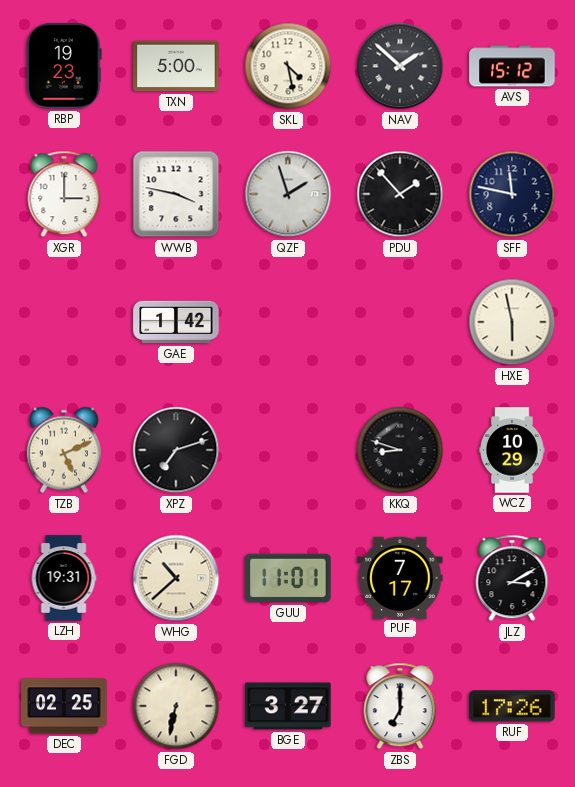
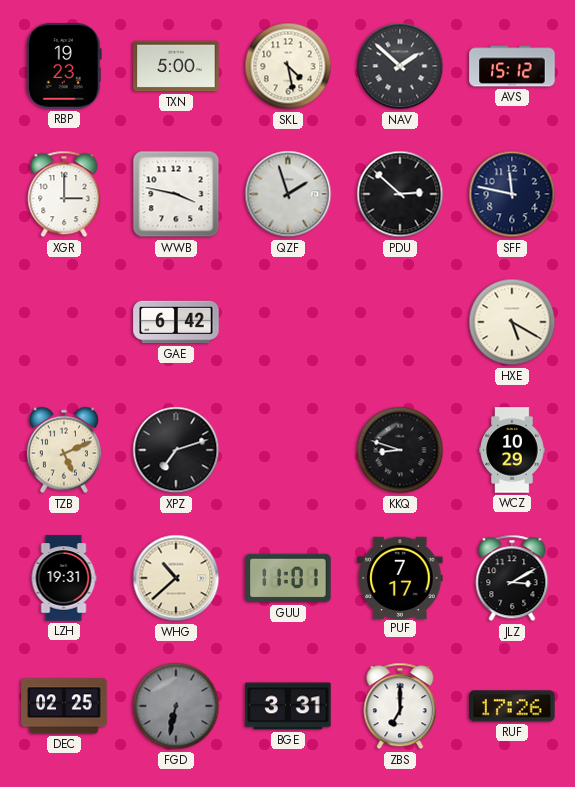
PDU: 1:53 -> 2:52
GAE: 1:42 -> 6:42
HXE: 5:58 -> 5:20
FGD dial: cream -> grey
BGE: 3:27 -> 3:31
